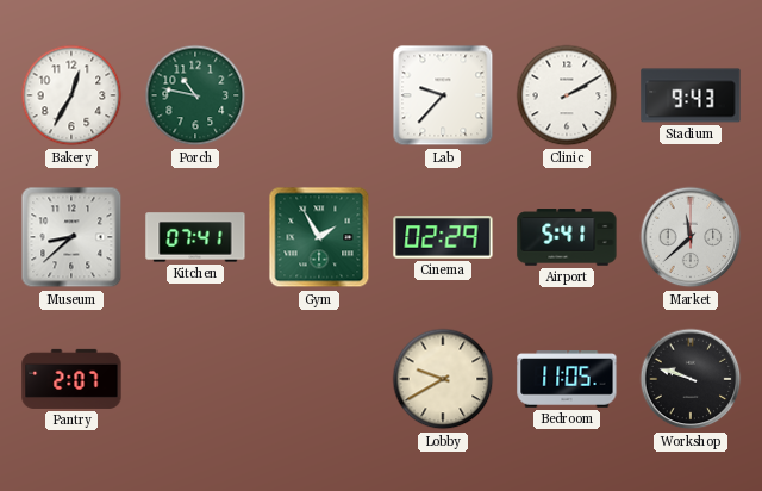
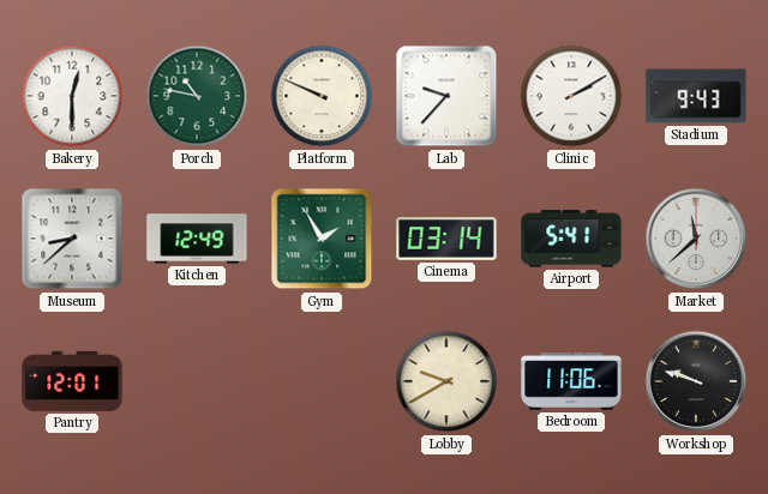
Bakery: 12:35 -> 12:30
Platform: none -> 9:49
Kitchen: 07:41 -> 12:49
Cinema: 02:29 -> 03:14
Pantry: 2:07 -> 12:01
Bedroom: 11:05 -> 11:06
